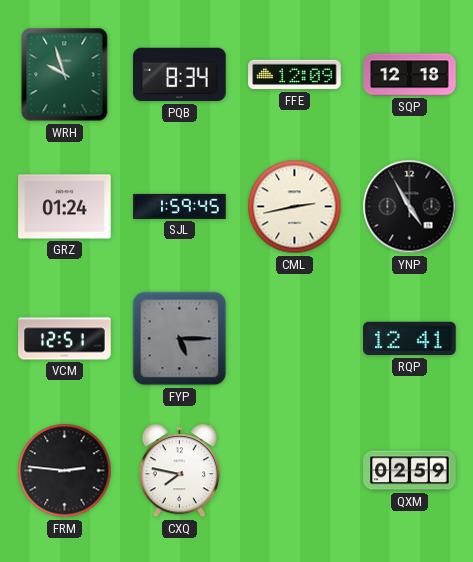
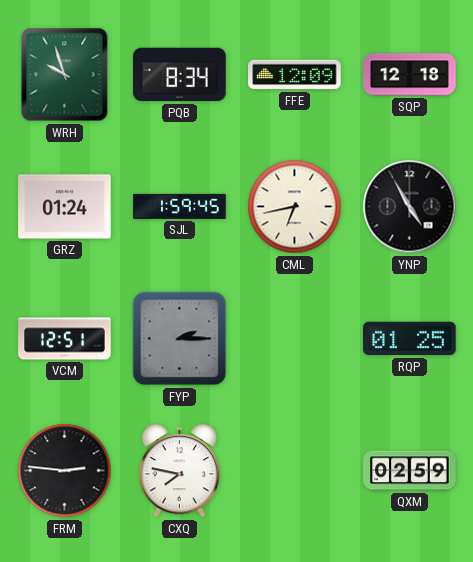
CML: 2:43 -> 6:43
FYP: 5:15 -> 2:15
RQP: 12:41 -> 01:25
